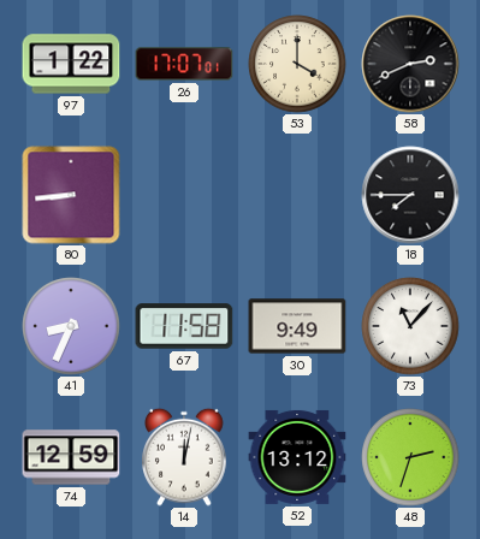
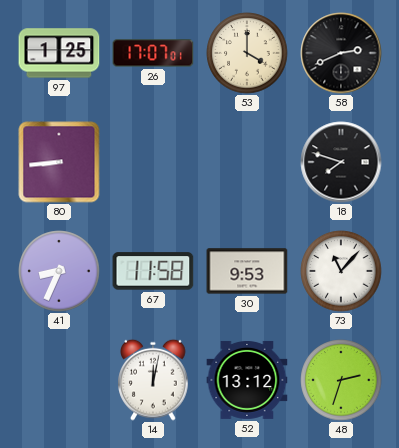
97: 1:22 -> 1:25
18: 7:45 -> 7:48
30: 9:49 -> 9:53
74: 12:59 -> none
